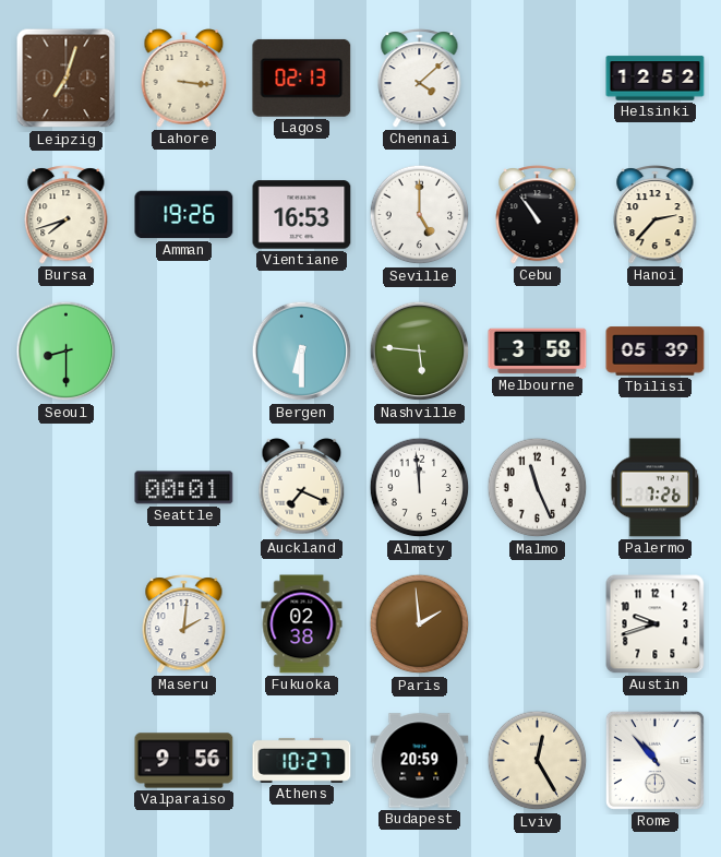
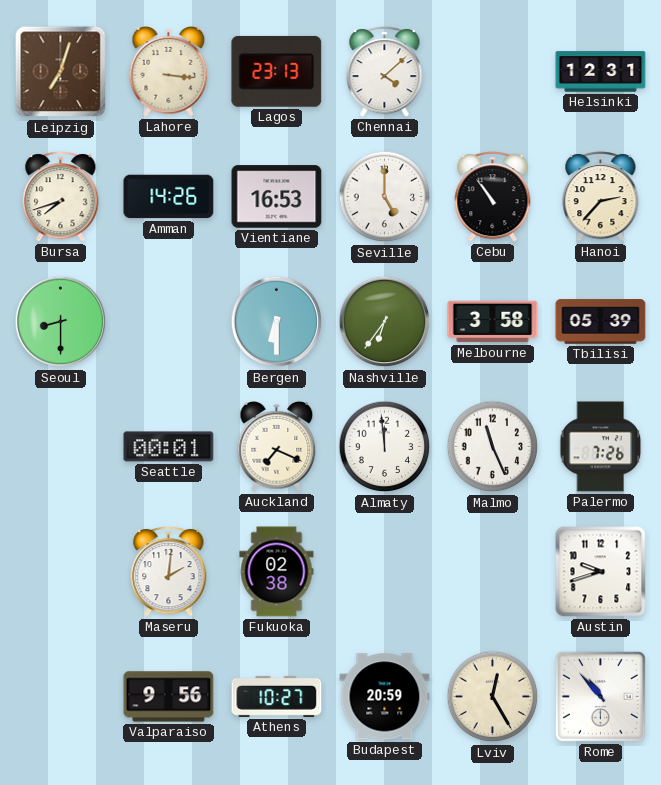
Lagos: 02:13 -> 23:13
Helsinki: 12:52 -> 12:31
Amman: 19:26 -> 14:26
Nashville: 5:46 -> 6:36
Paris: 1:59 -> none
